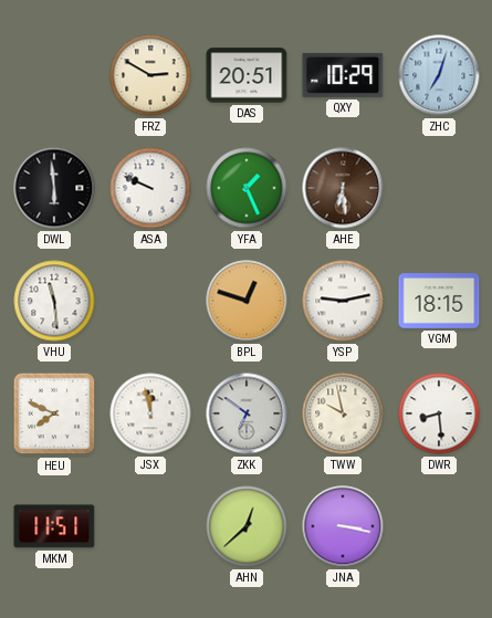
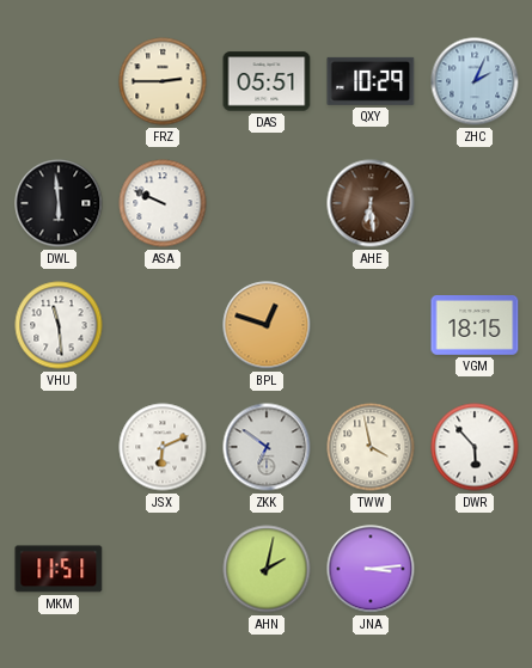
FRZ: 2:50 -> 2:45
DAS: 20:51 -> 05:51
ZHC: 7:03 -> 2:04
YFA: 1:26 -> none
YSP: 9:13 -> none
HEU: 7:49 -> none
JSX: 11:58 -> 6:11
TWW: 9:58 -> 3:58
DWR: 8:29 -> 5:53
AHN: 12:38 -> 2:02
JNA: 3:17 -> 3:14
